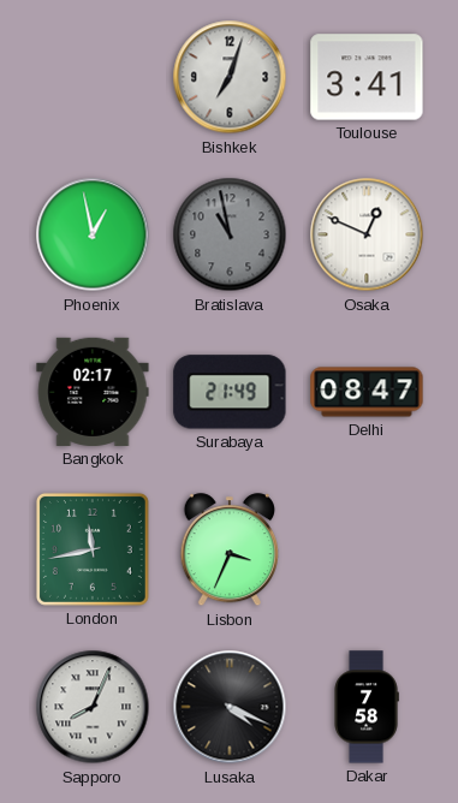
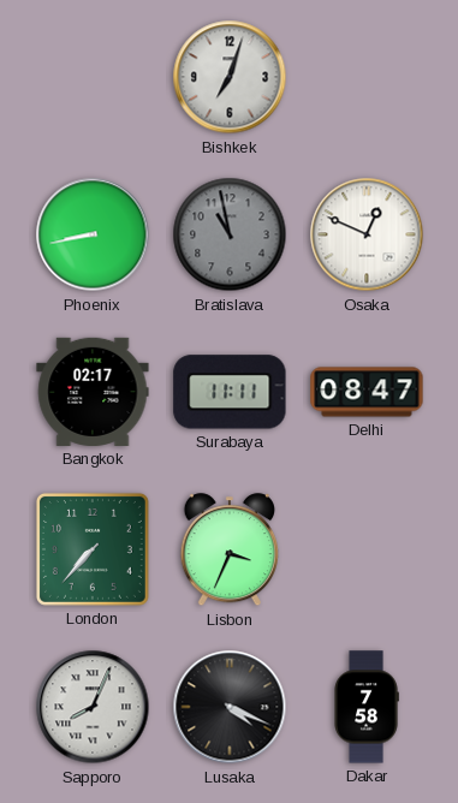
Toulouse: 3:41 -> none
Phoenix: 12:58 -> 8:43
Surabaya: 21:49 -> 11:11
London: 11:43 -> 7:37
